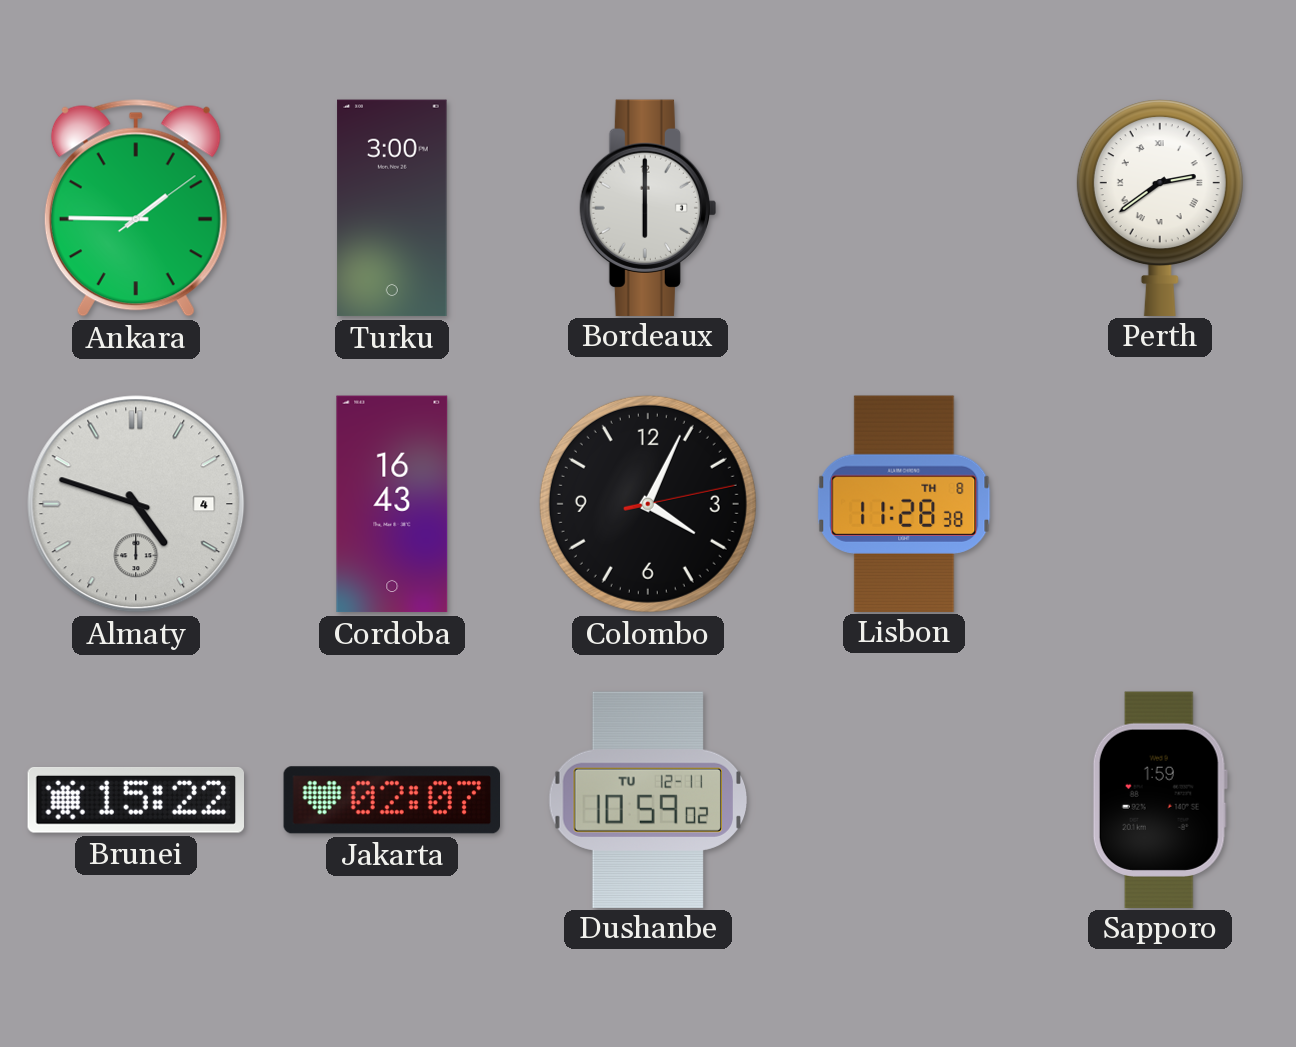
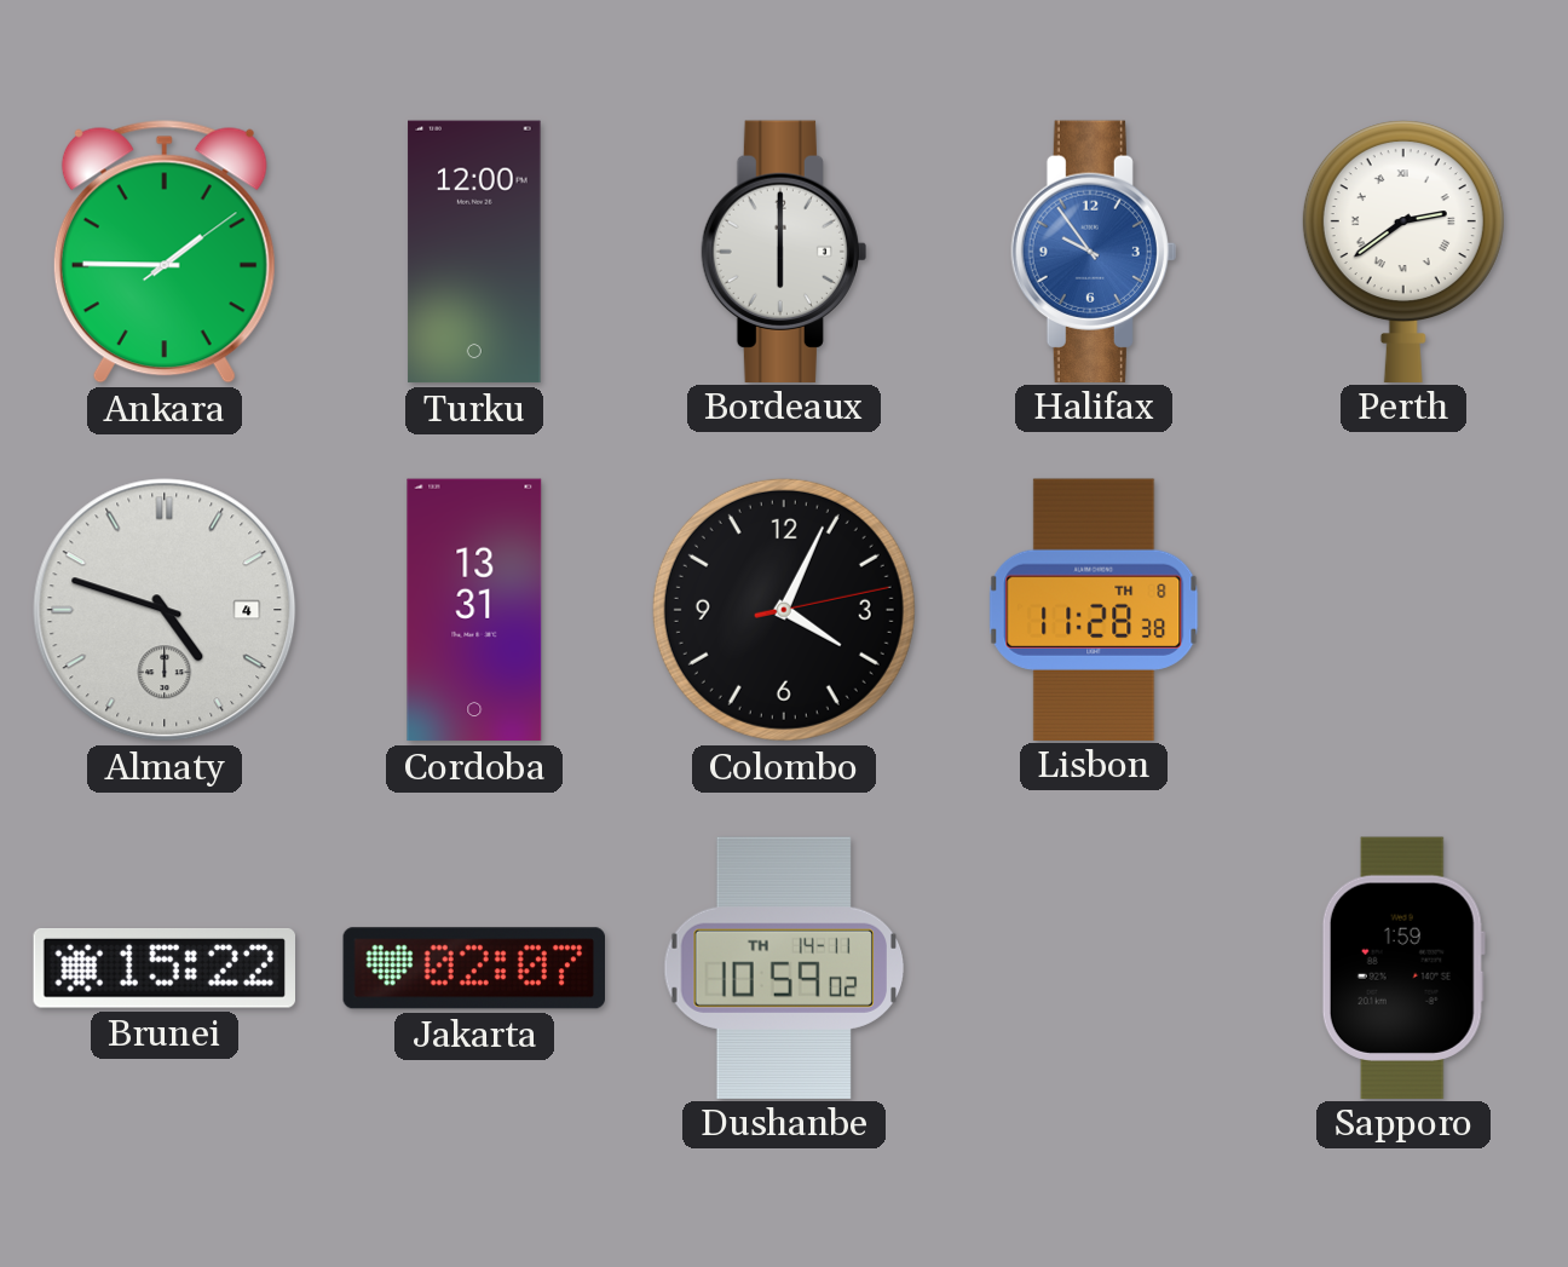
Turku: 3:00 -> 12:00
Halifax: none -> 9:54
Cordoba: 16:43 -> 13:31
Dushanbe date: TU 12-11 -> TH 14-11
